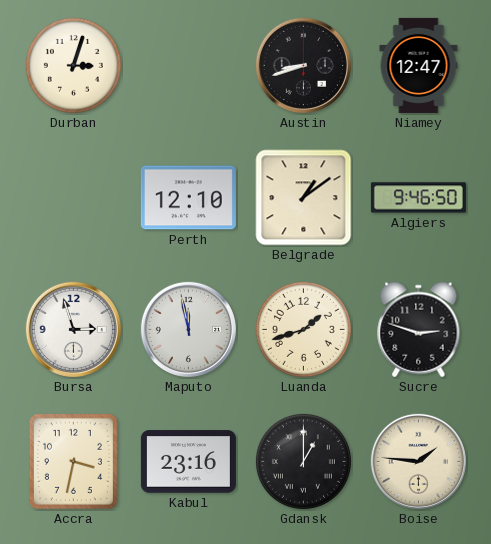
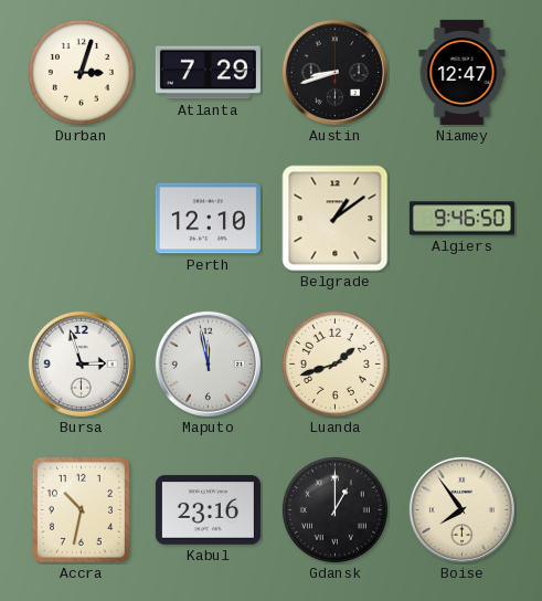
Atlanta: none -> 7:29
Sucre: 2:48 -> none
Accra: 3:32 -> 10:32
Boise: 1:46 -> 7:54
